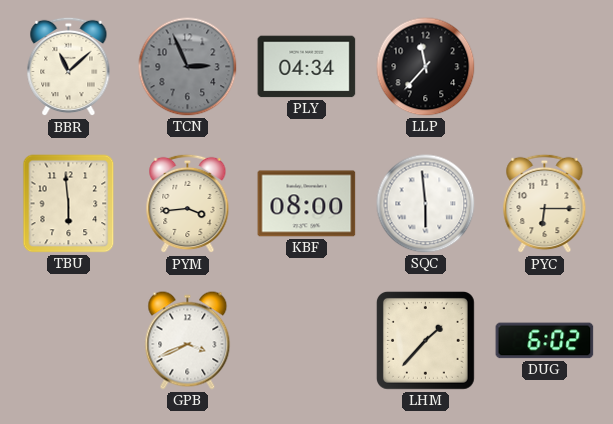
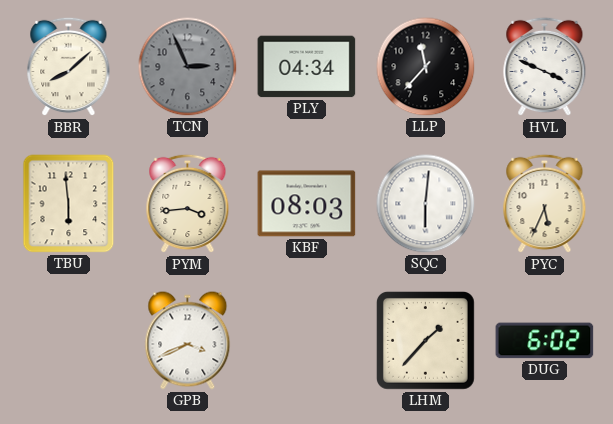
BBR: 11:08 -> 8:08
HVL: none -> 3:49
KBF: 08:00 -> 08:03
SQC: 5:59 -> 6:01
PYC: 6:15 -> 5:34
